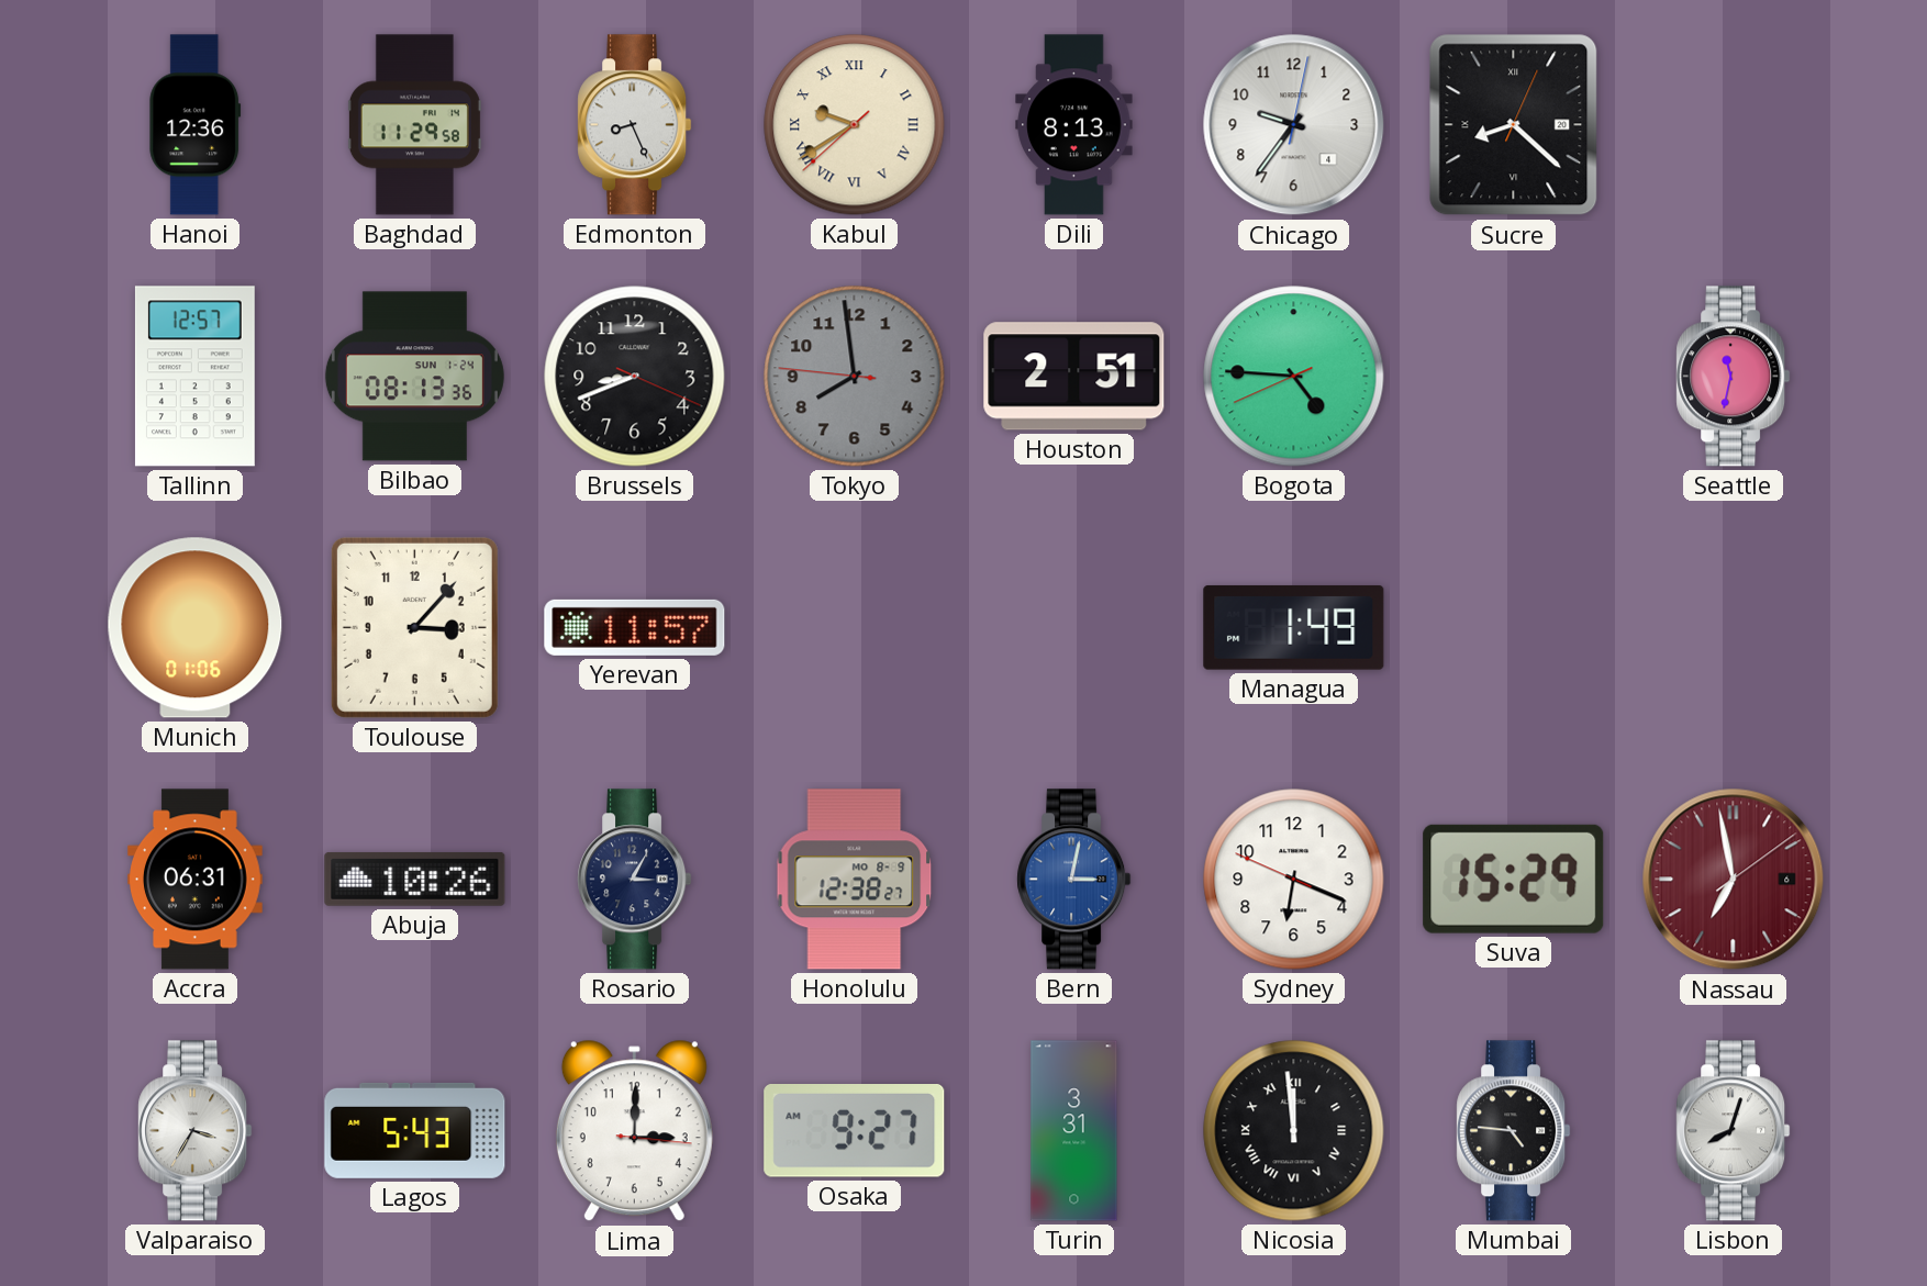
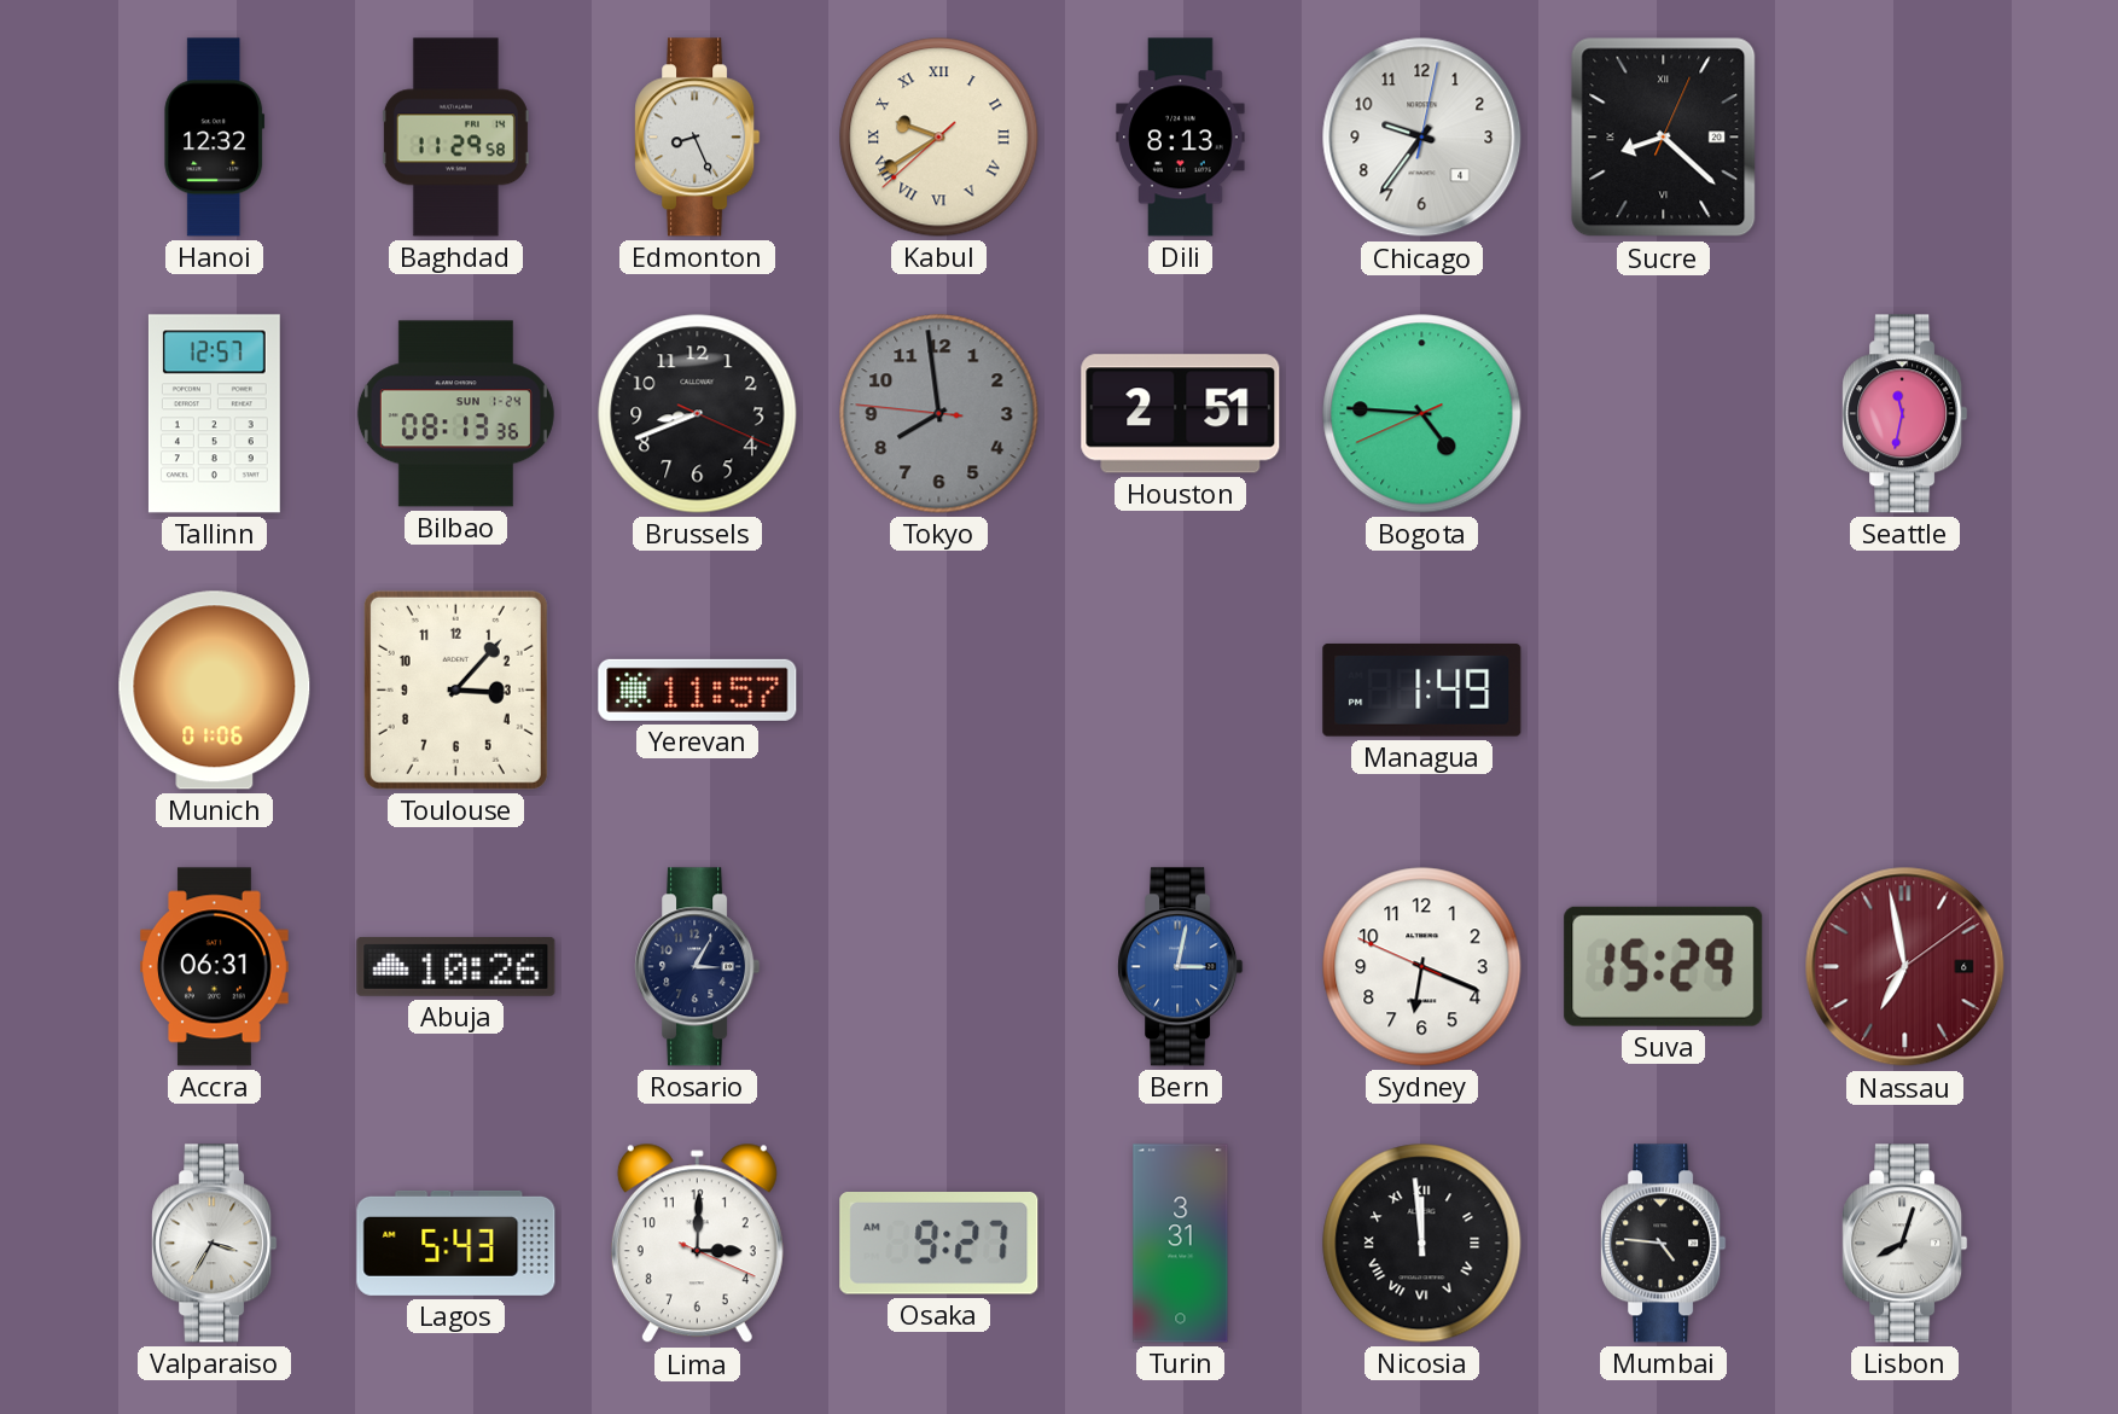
Hanoi: 12:36 -> 12:32
Honolulu: 12:38 -> none
Lima: 3:00:16 -> 3:00:19
